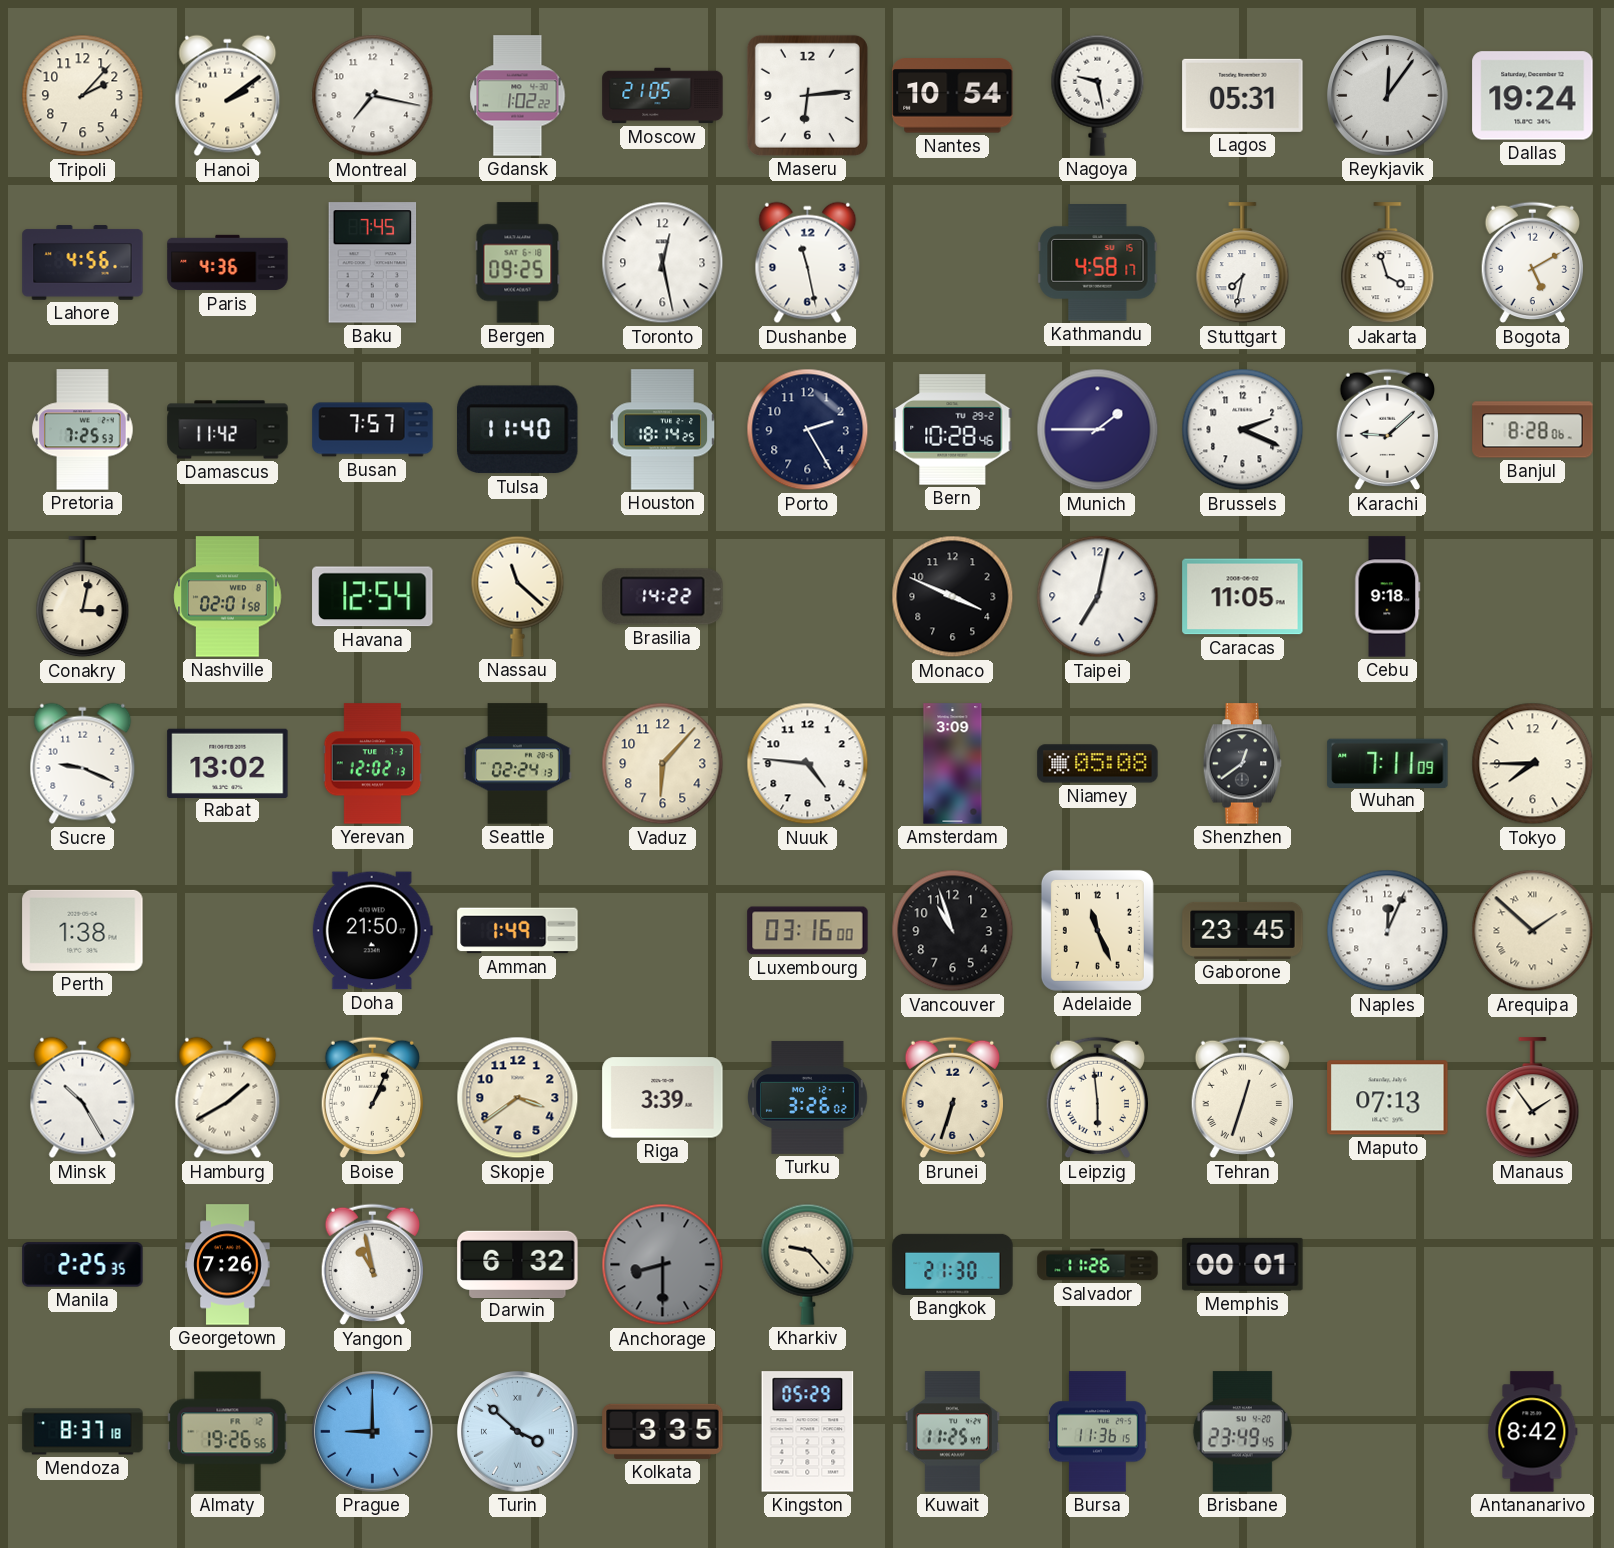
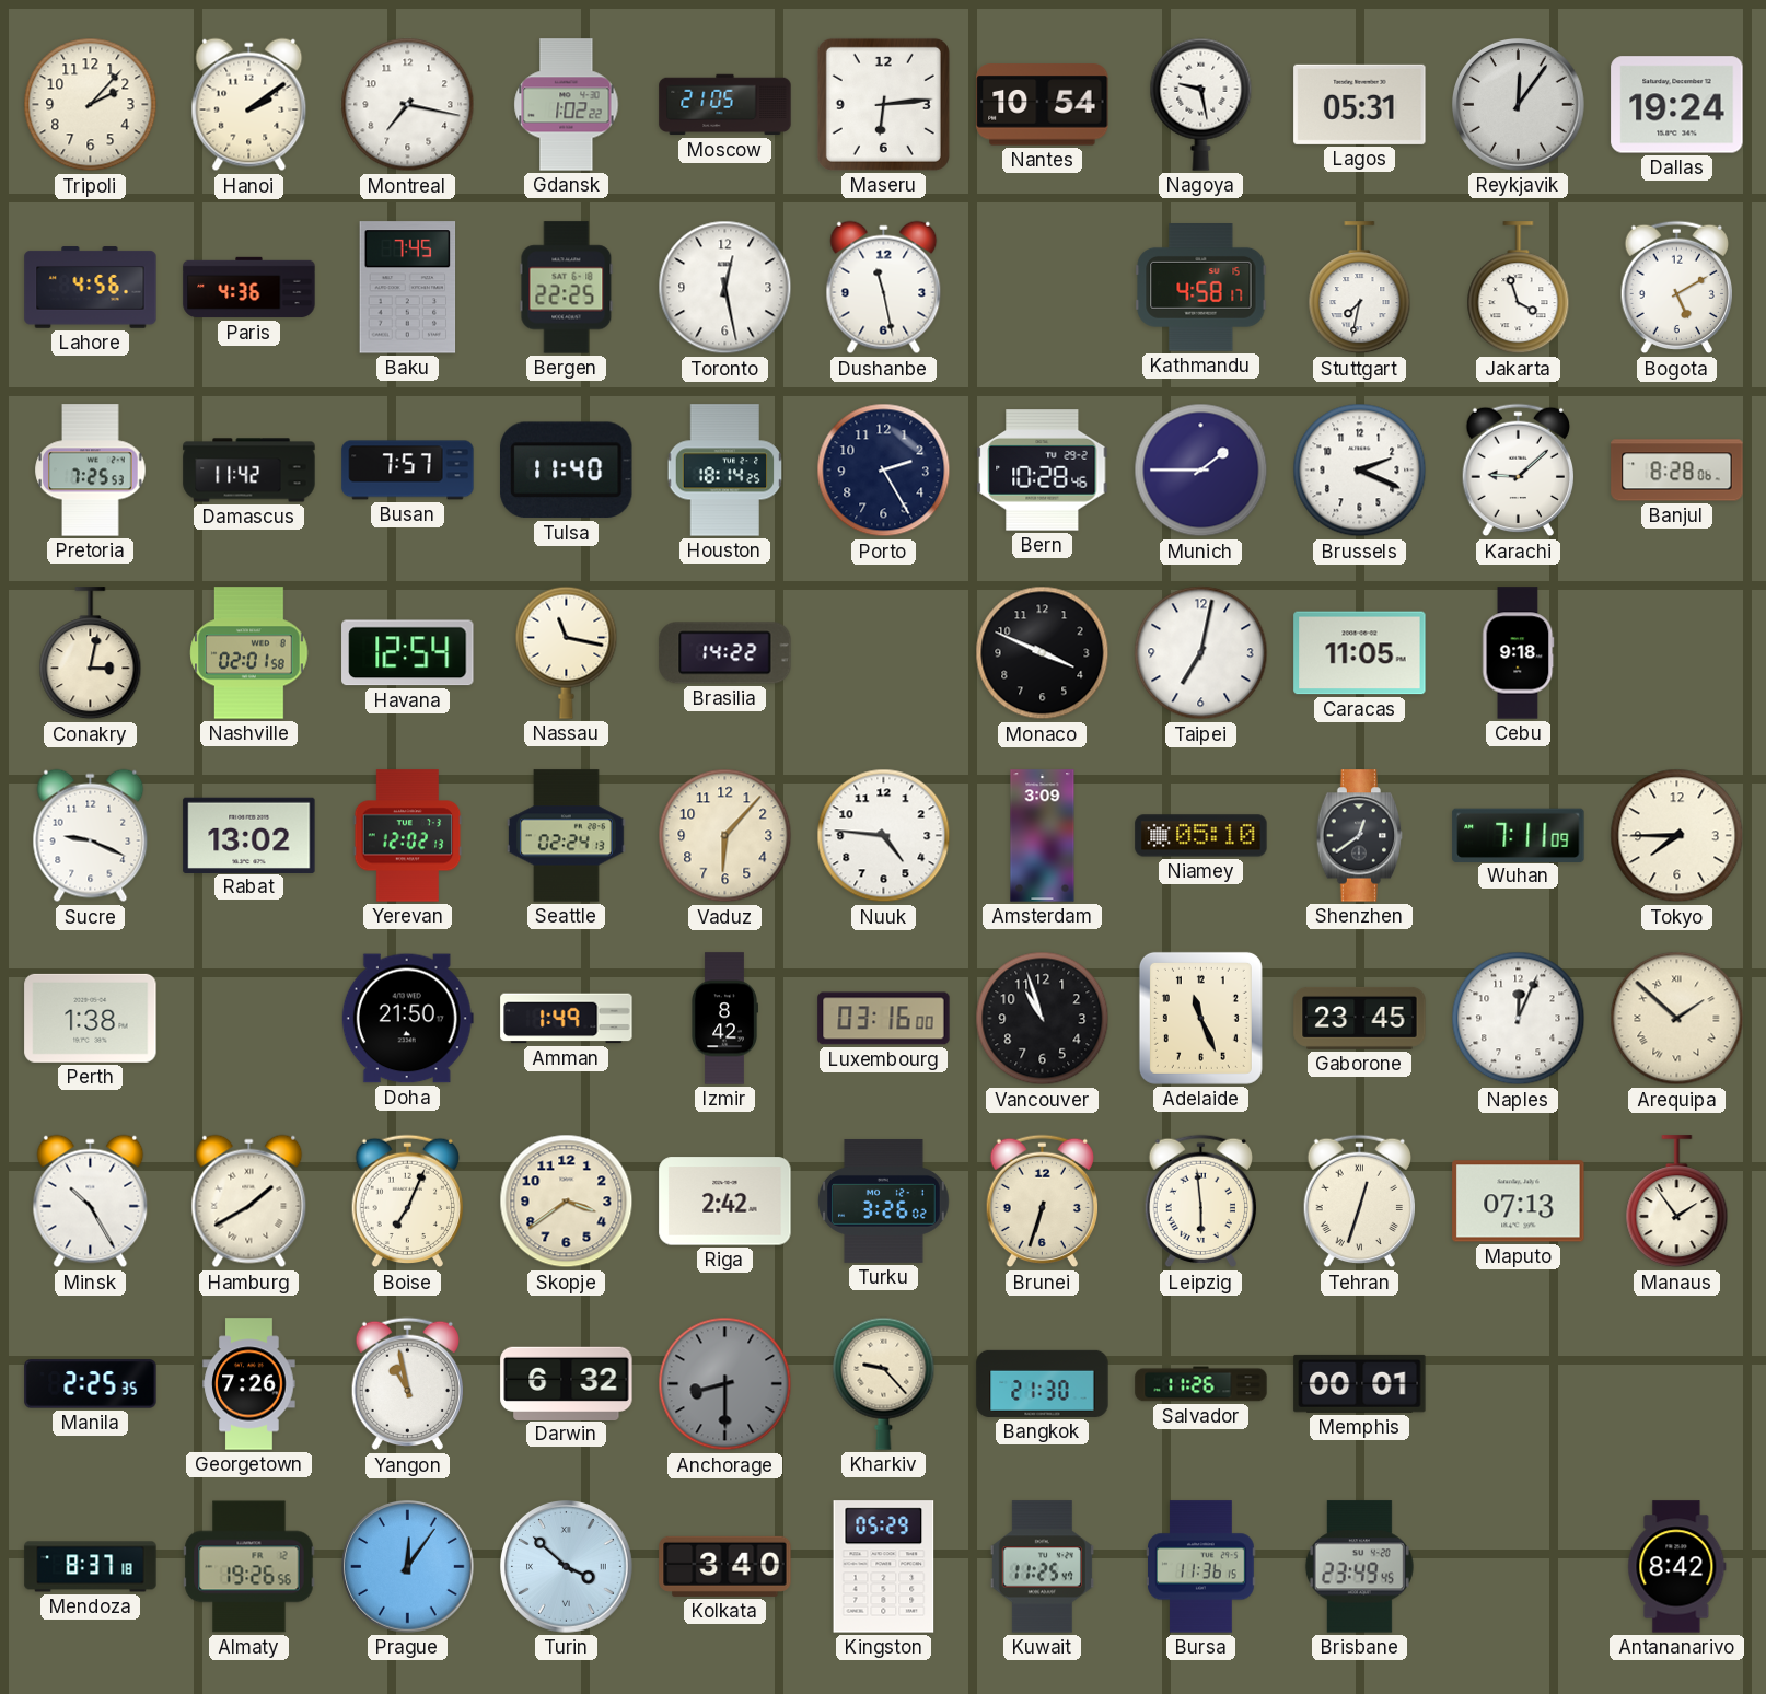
Bergen: 09:25 -> 22:25
Nassau: 11:22 -> 11:17
Niamey: 05:08 -> 05:10
Izmir: none -> 8:42
Boise: 1:04 -> 7:04
Riga: 3:39 -> 2:42
Prague: 9:00 -> 12:06
Kolkata: 3:35 -> 3:40
